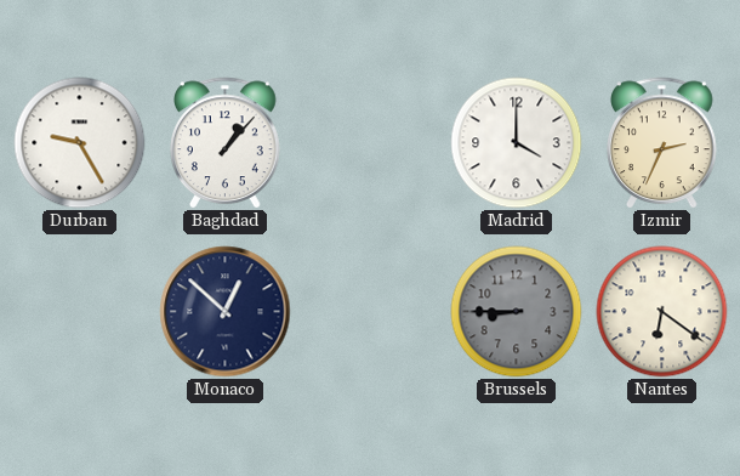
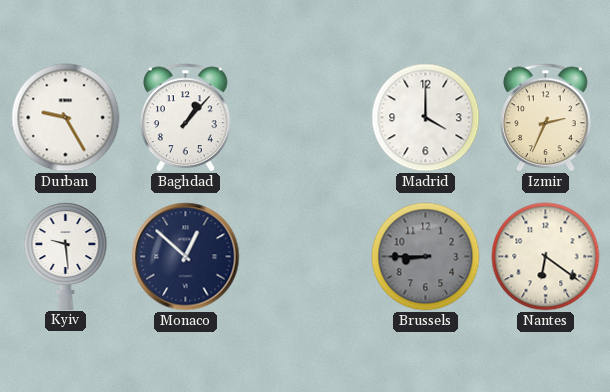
Kyiv: none -> 9:29
